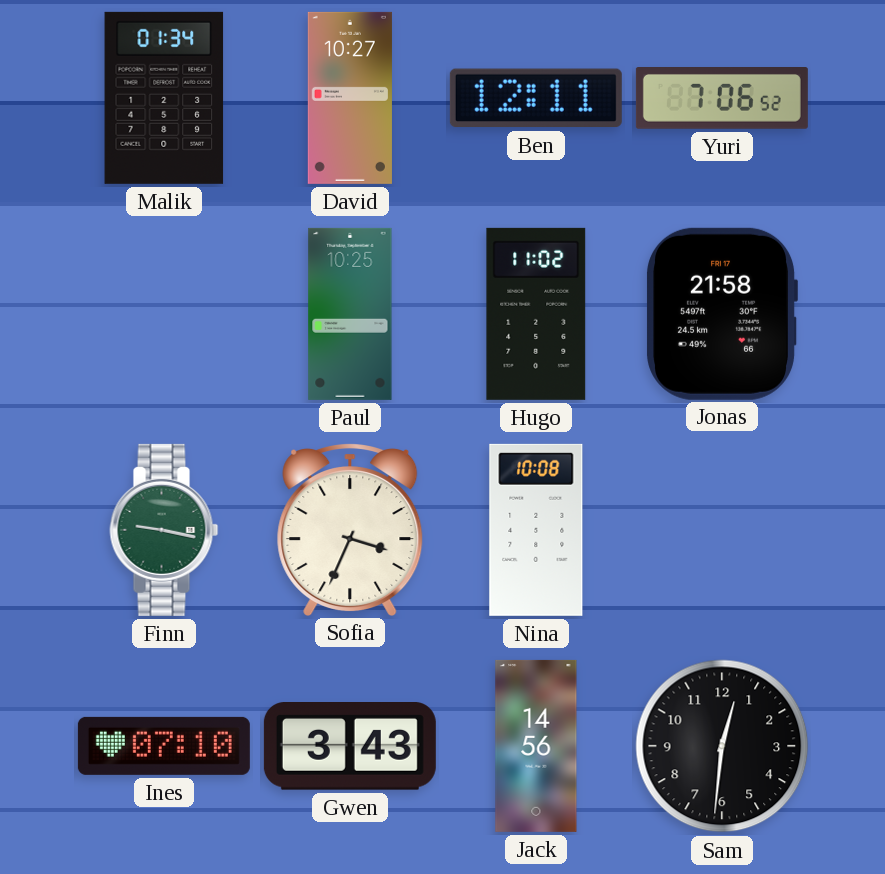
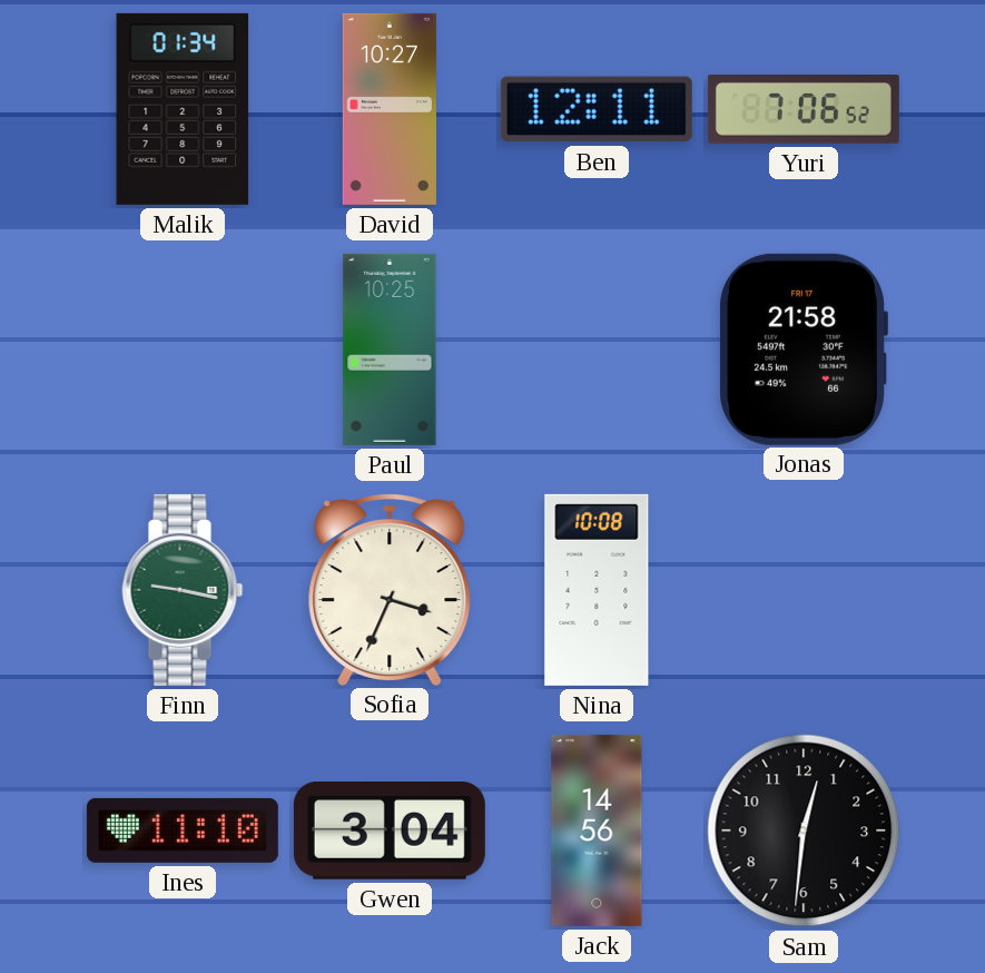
Hugo: 11:02 -> none
Ines: 07:10 -> 11:10
Gwen: 3:43 -> 3:04
